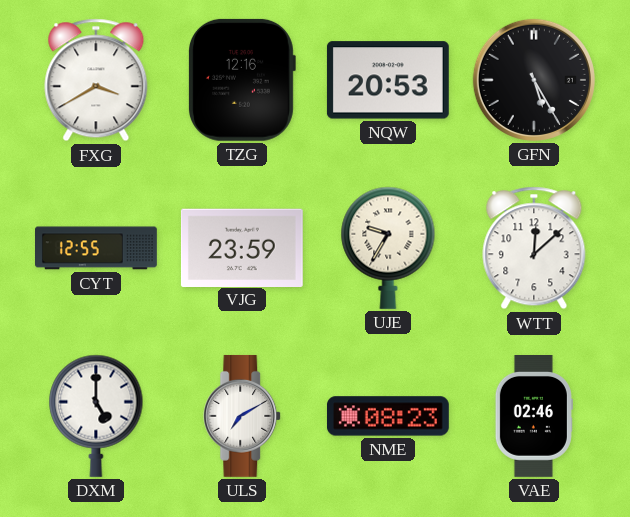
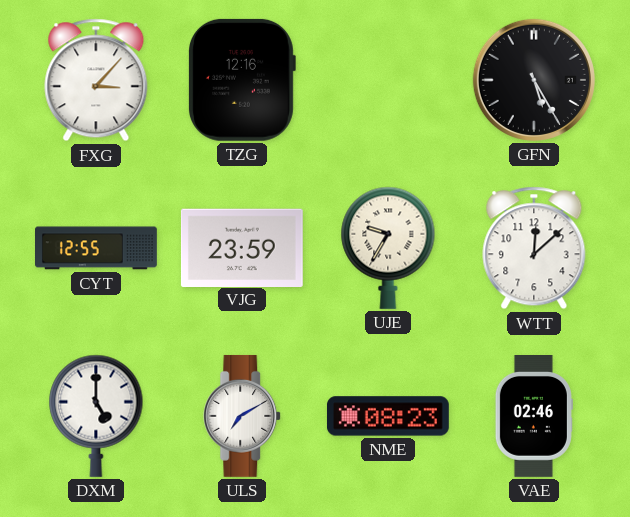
FXG: 3:40 -> 3:07
NQW: 20:53 -> none
